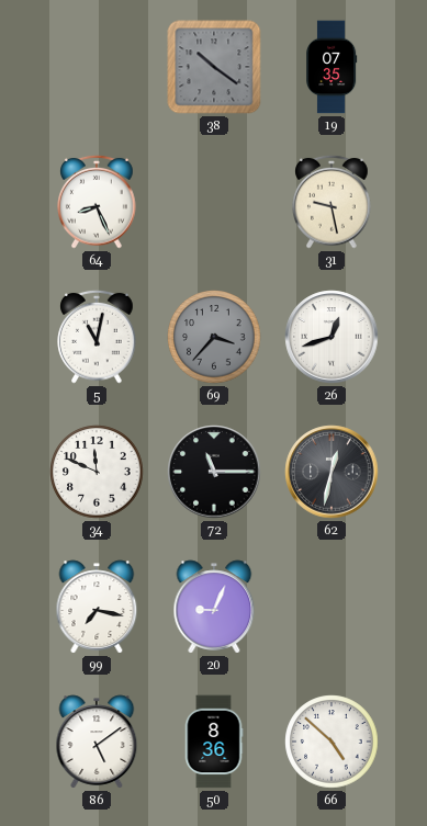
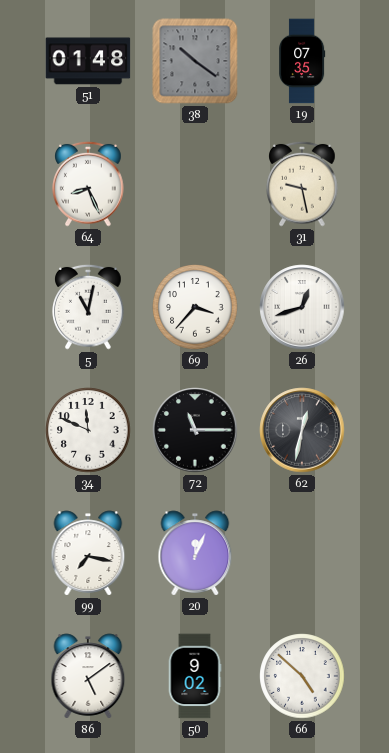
51: none -> 01:48
69 dial: grey -> white
20: 9:04 -> 12:04
50: 8:36 -> 9:02
